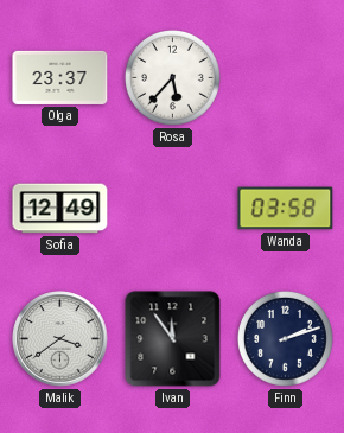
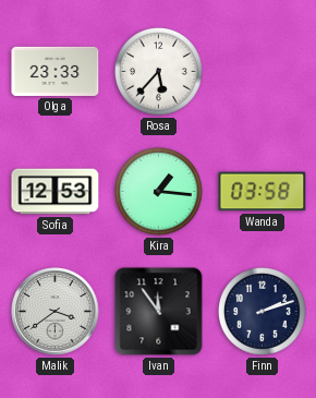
Olga: 23:37 -> 23:33
Sofia: 12:49 -> 12:53
Kira: none -> 1:16
